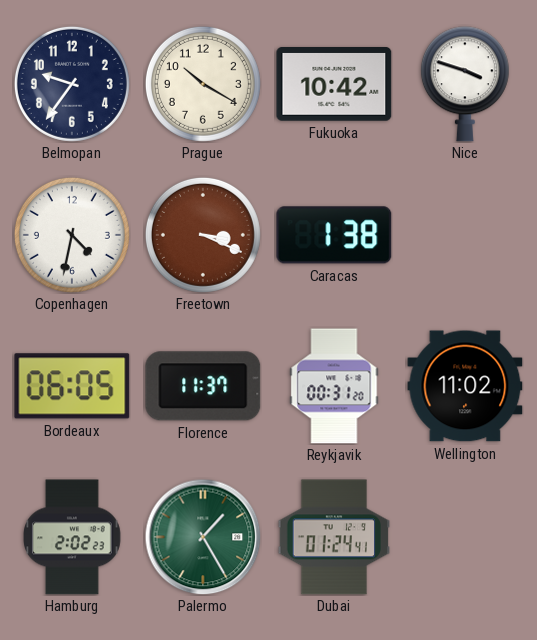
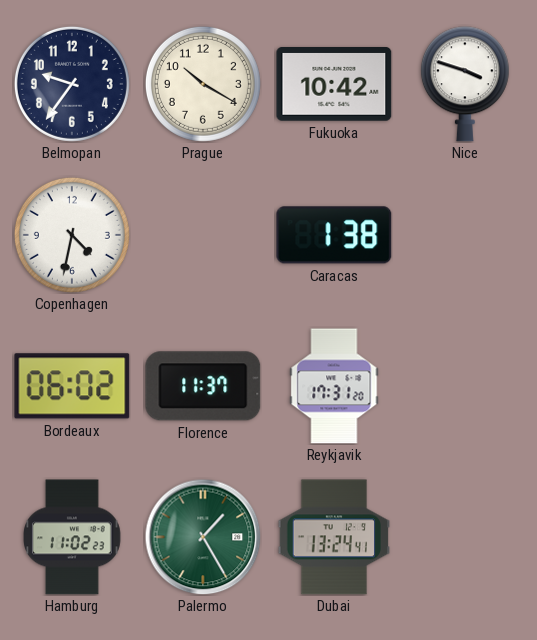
Freetown: 3:19 -> none
Bordeaux: 06:05 -> 06:02
Reykjavik: 00:31 -> 17:31
Wellington: 11:02 -> none
Hamburg: 2:02 -> 11:02
Dubai: 01:24 -> 13:24
